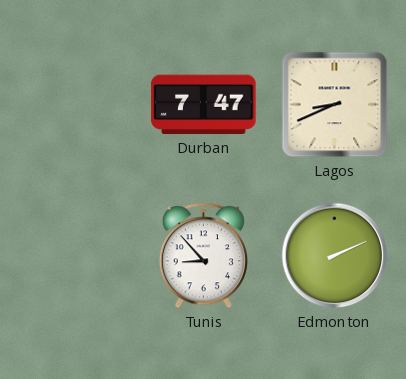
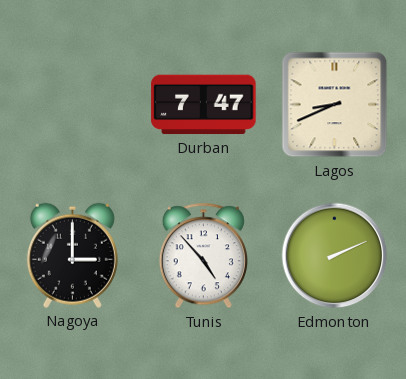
Nagoya: none -> 3:00
Tunis: 8:53 -> 4:53
